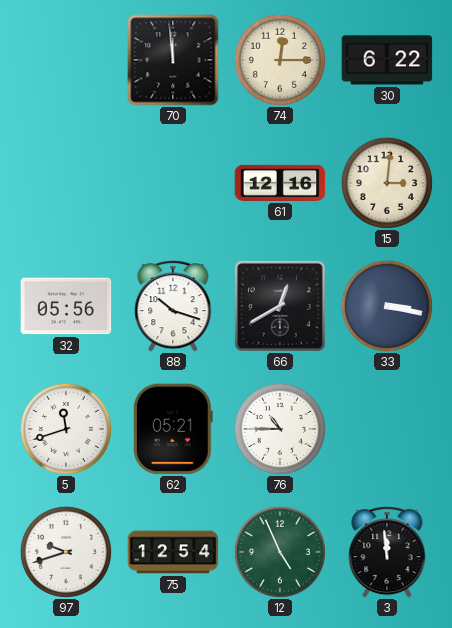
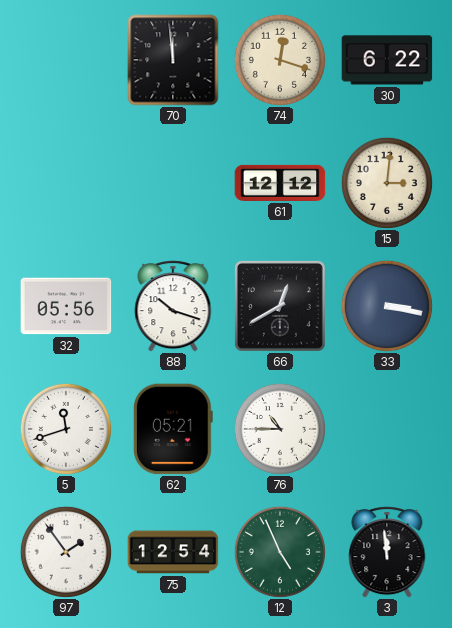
74: 12:15 -> 12:18
61: 12:16 -> 12:12
97: 9:42 -> 1:54
